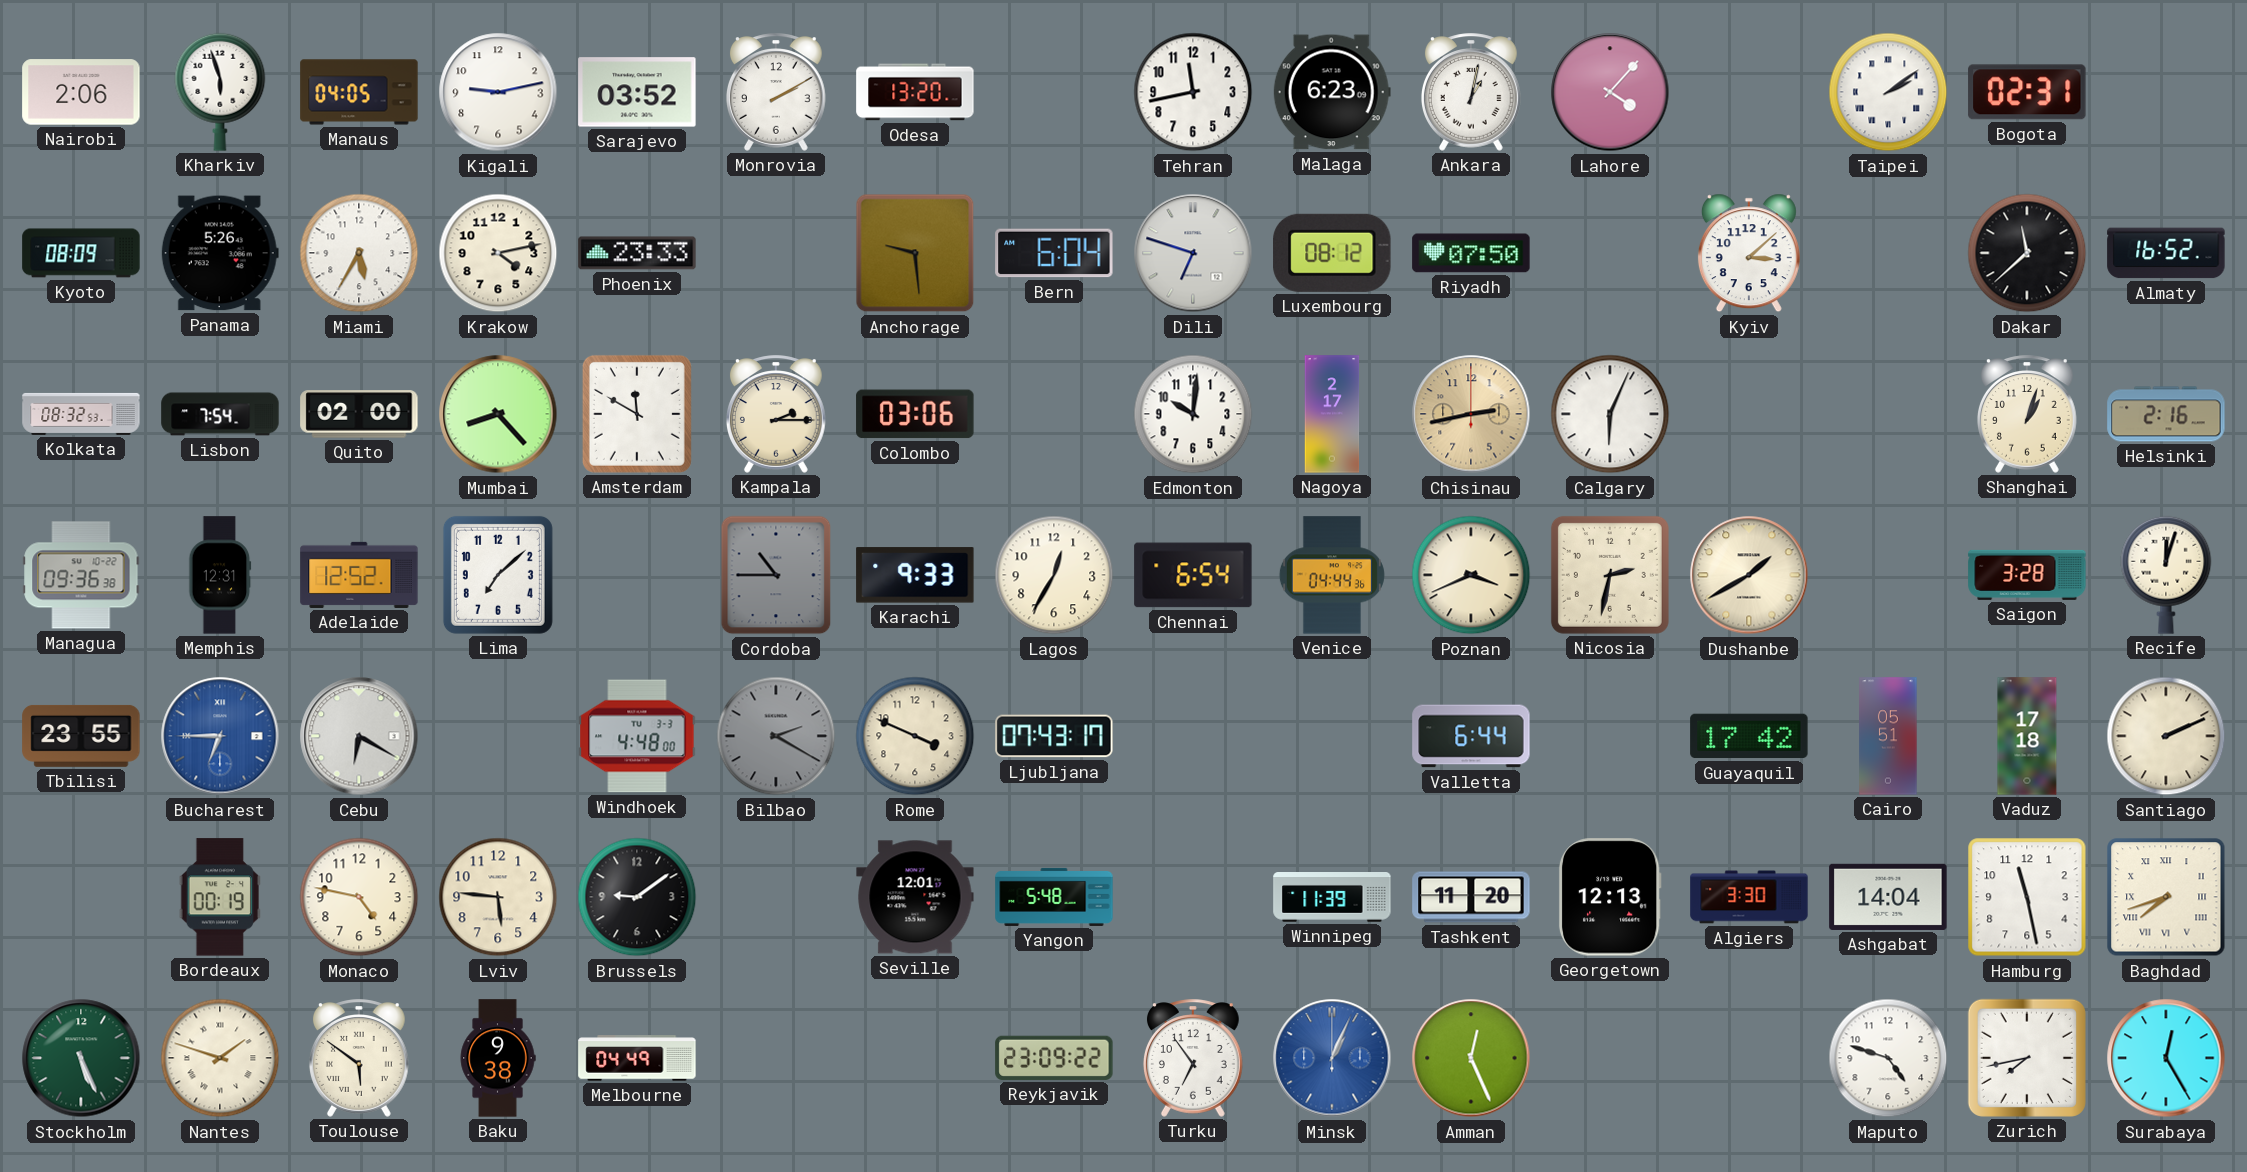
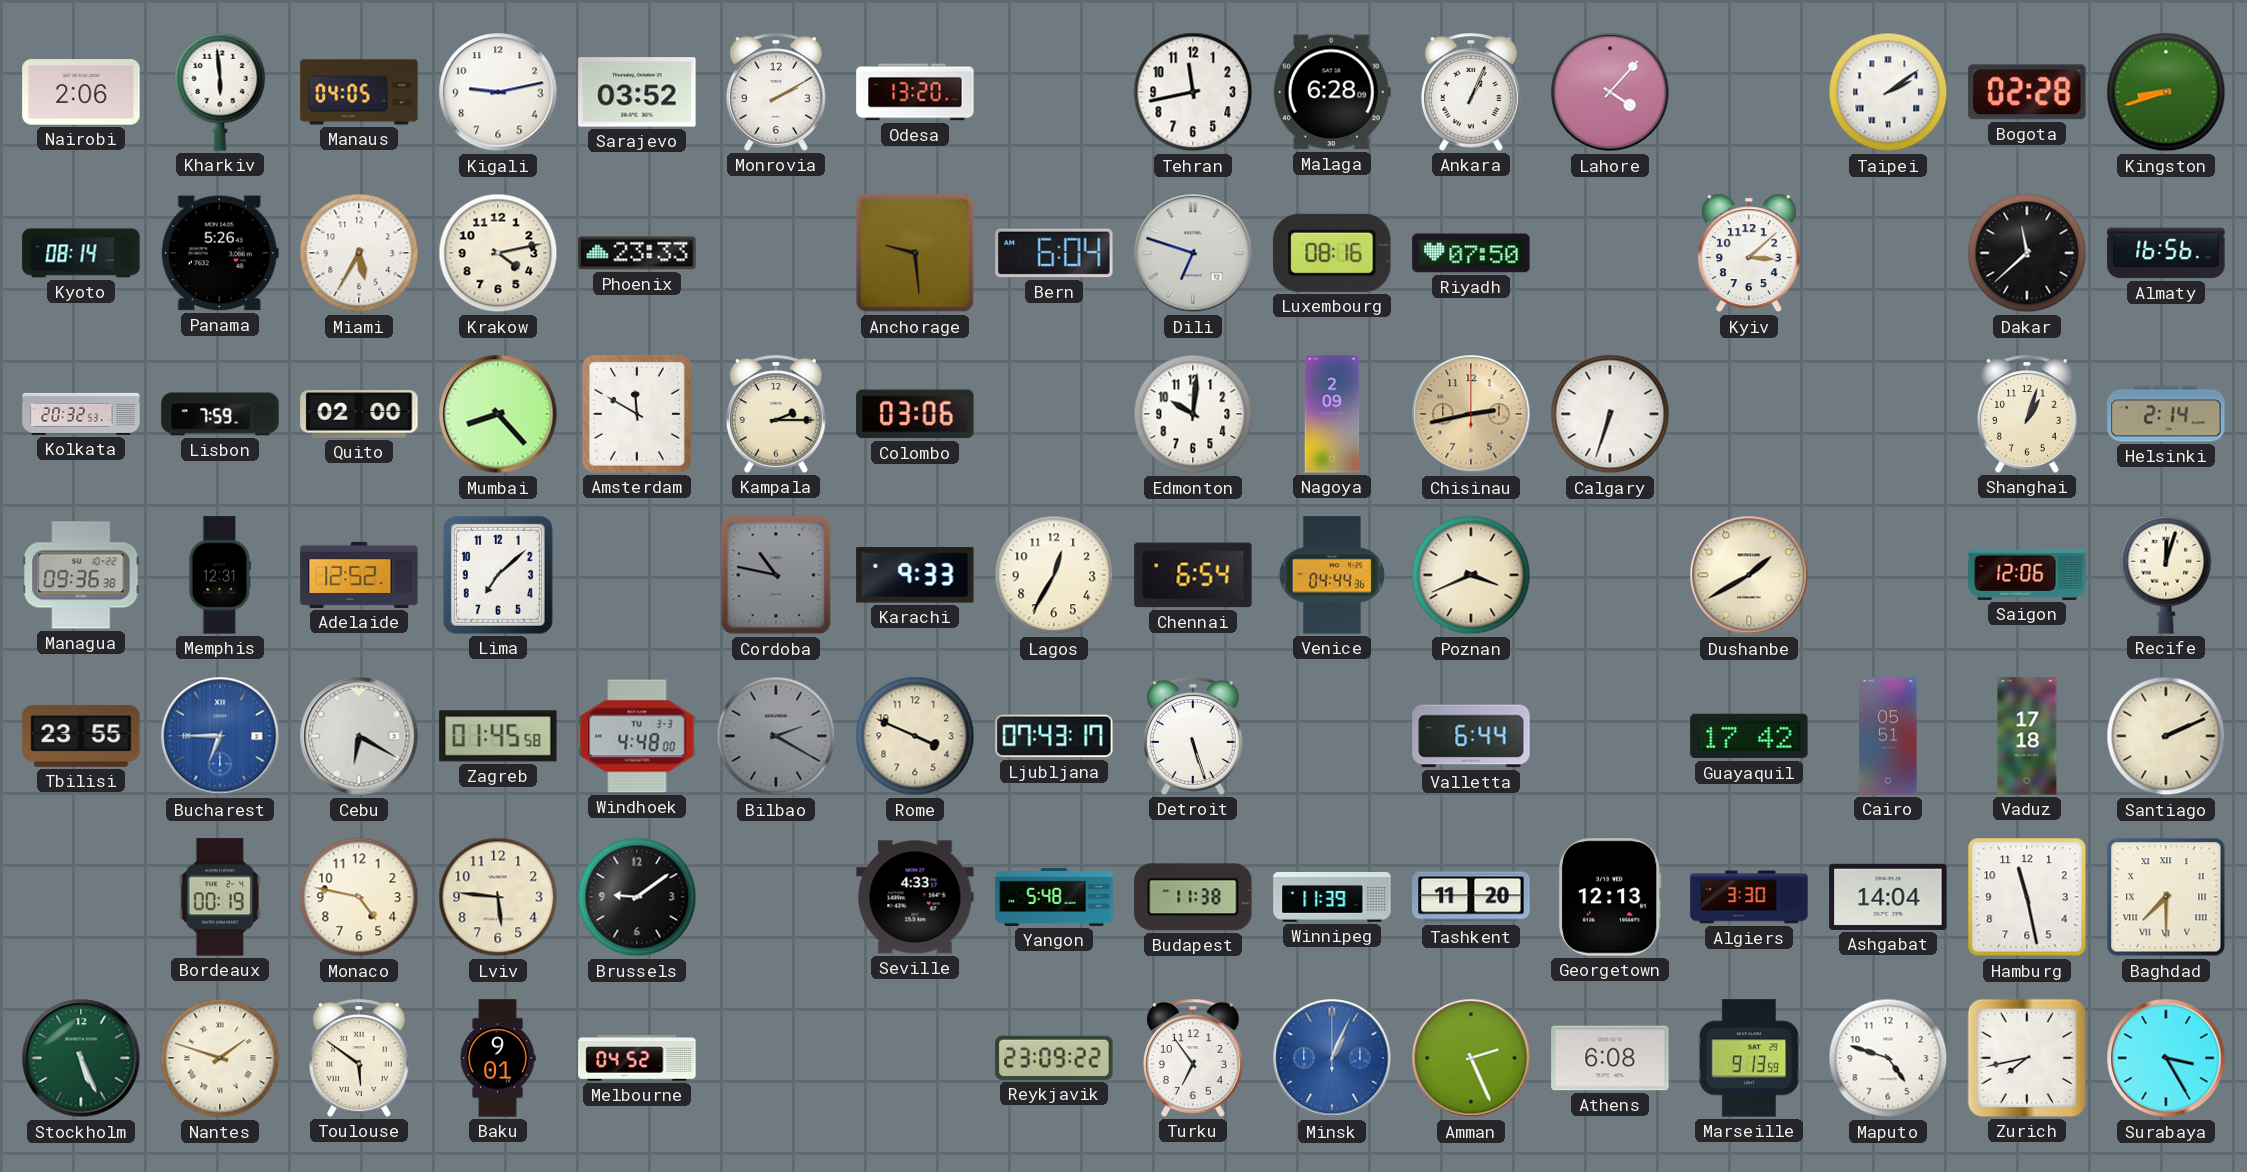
Kharkiv: 5:57 -> 5:59
Malaga: 6:23 -> 6:28
Ankara: 1:02 -> 1:04
Bogota: 02:31 -> 02:28
Kingston: none -> 8:42
Kyoto: 08:09 -> 08:14
Luxembourg: 08:12 -> 08:16
Almaty: 16:52 -> 16:56
Kolkata: 08:32 -> 20:32
Lisbon: 7:54 -> 7:59
Nagoya: 2:17 -> 2:09
Calgary: 6:04 -> 6:33
Helsinki: 2:16 -> 2:14
Cordoba: 10:45 -> 10:47
Nicosia: 2:32 -> none
Saigon: 3:28 -> 12:06
Zagreb: none -> 01:45
Detroit: none -> 5:27
Seville: 12:01 -> 4:33
Budapest: none -> 11:38
Baghdad: 7:42 -> 7:30
Baku: 9:38 -> 9:01
Melbourne: 04:49 -> 04:52
Amman: 12:26 -> 2:26
Athens: none -> 6:08
Marseille: none -> 9:13
Surabaya: 12:25 -> 3:25
